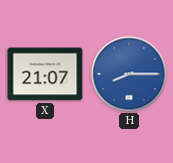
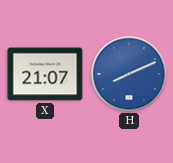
H: 8:15 -> 8:11
